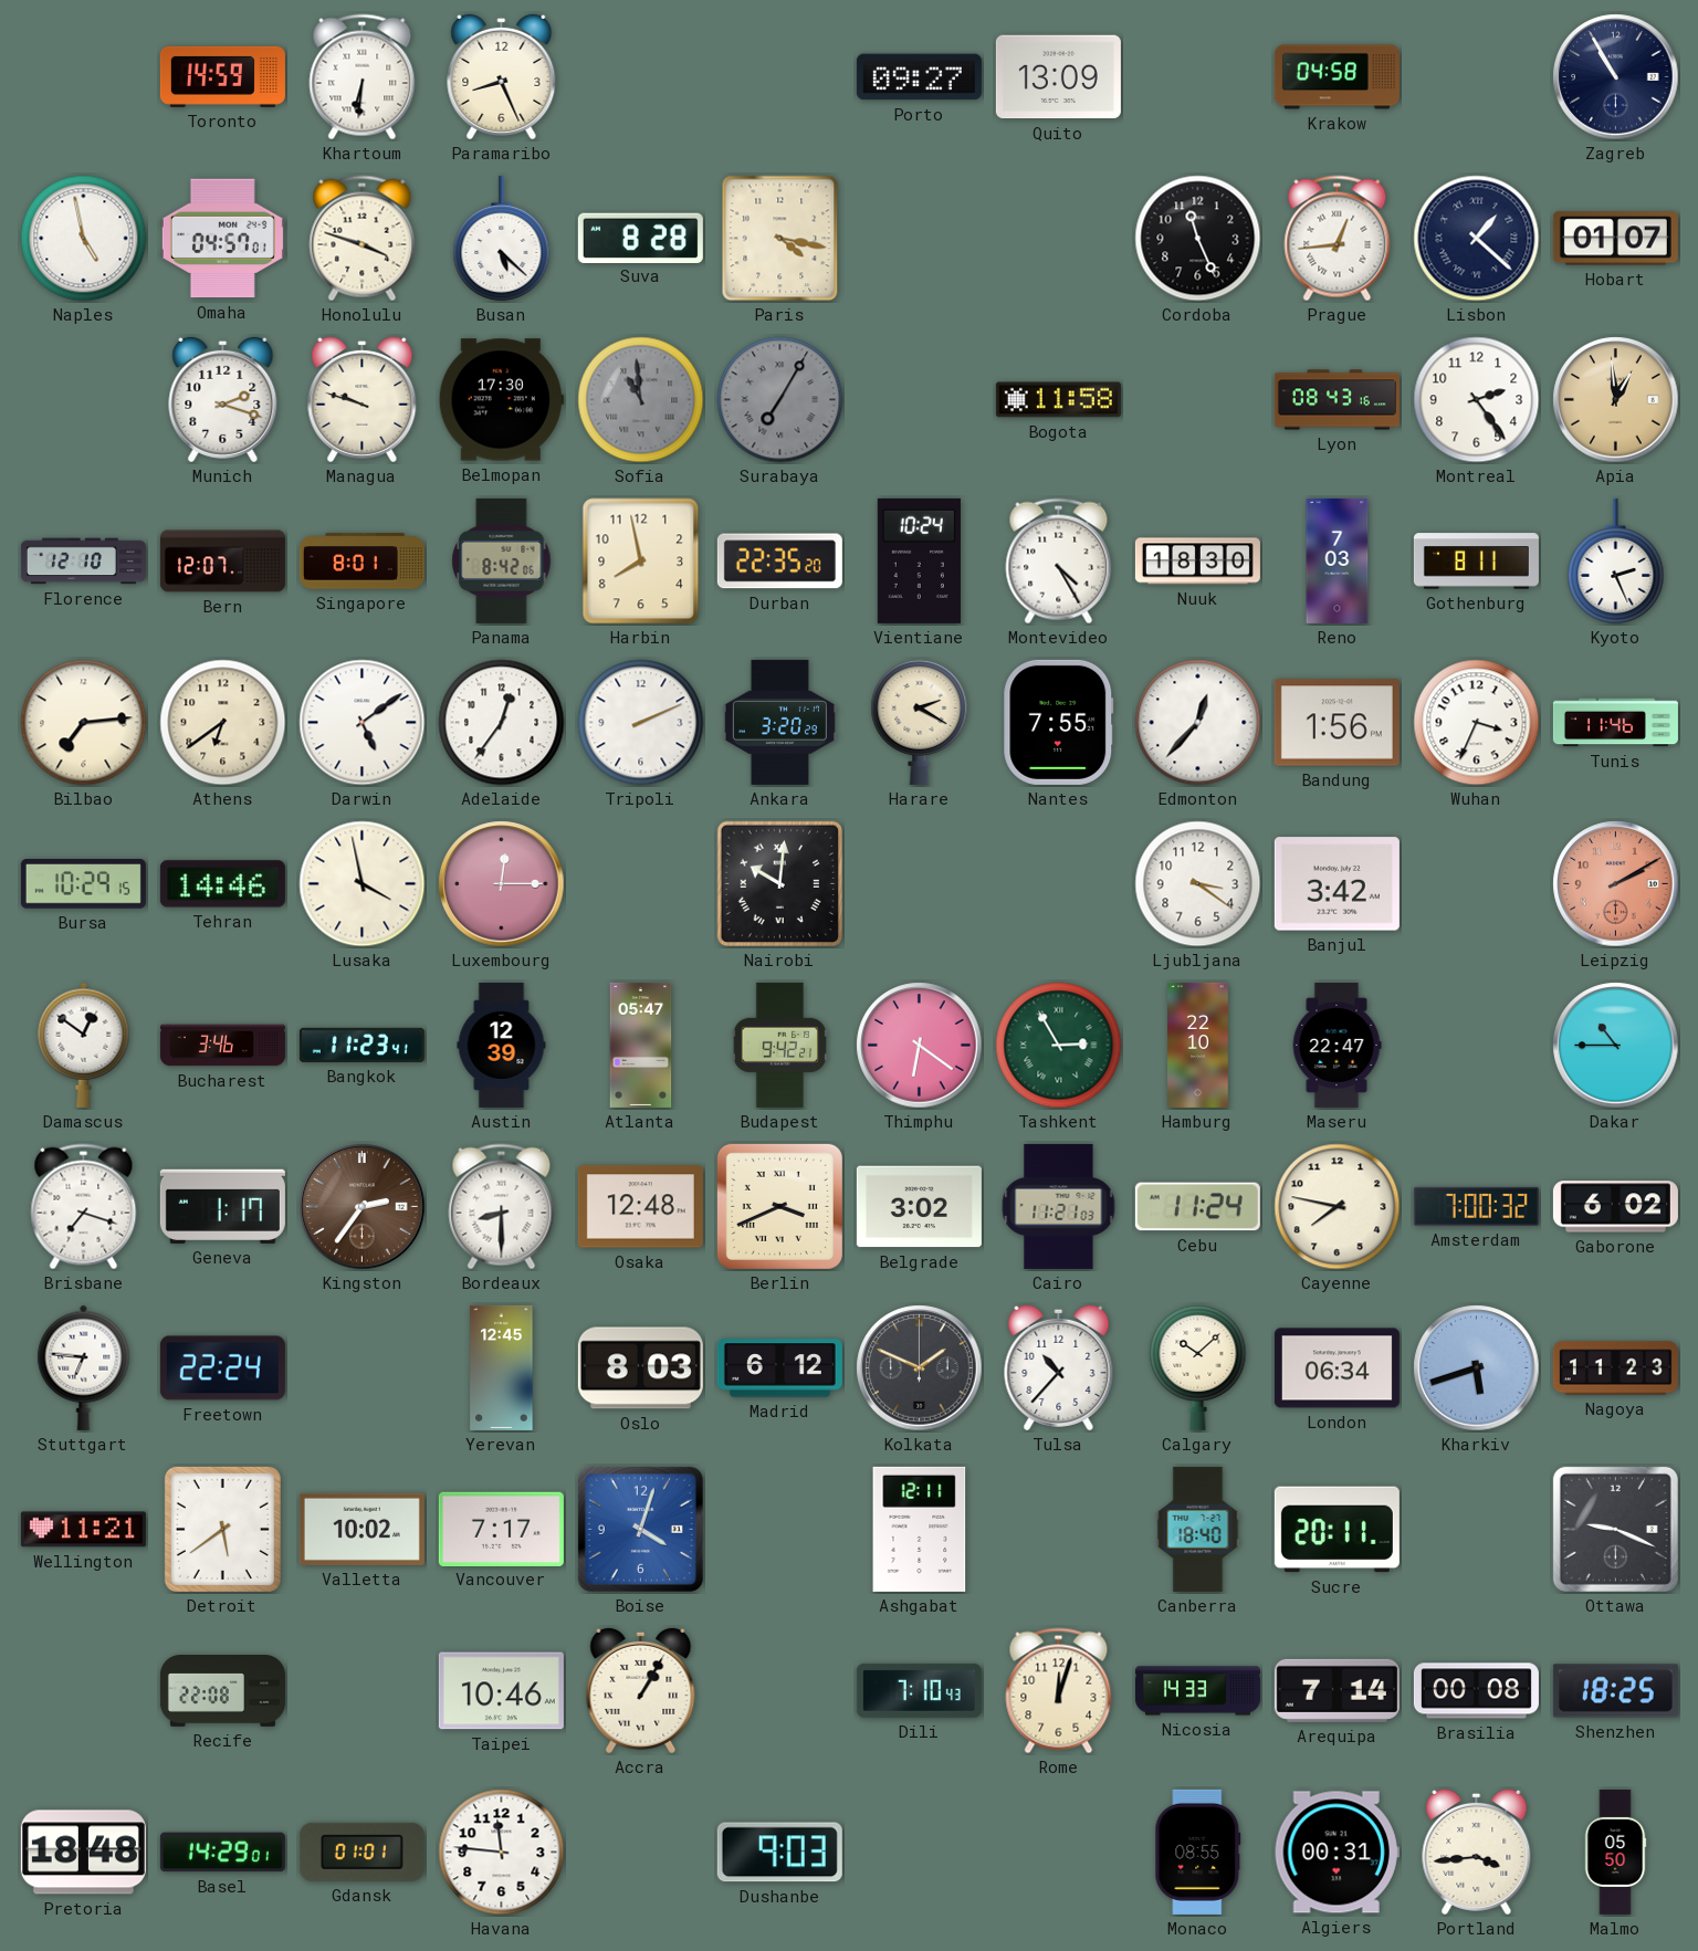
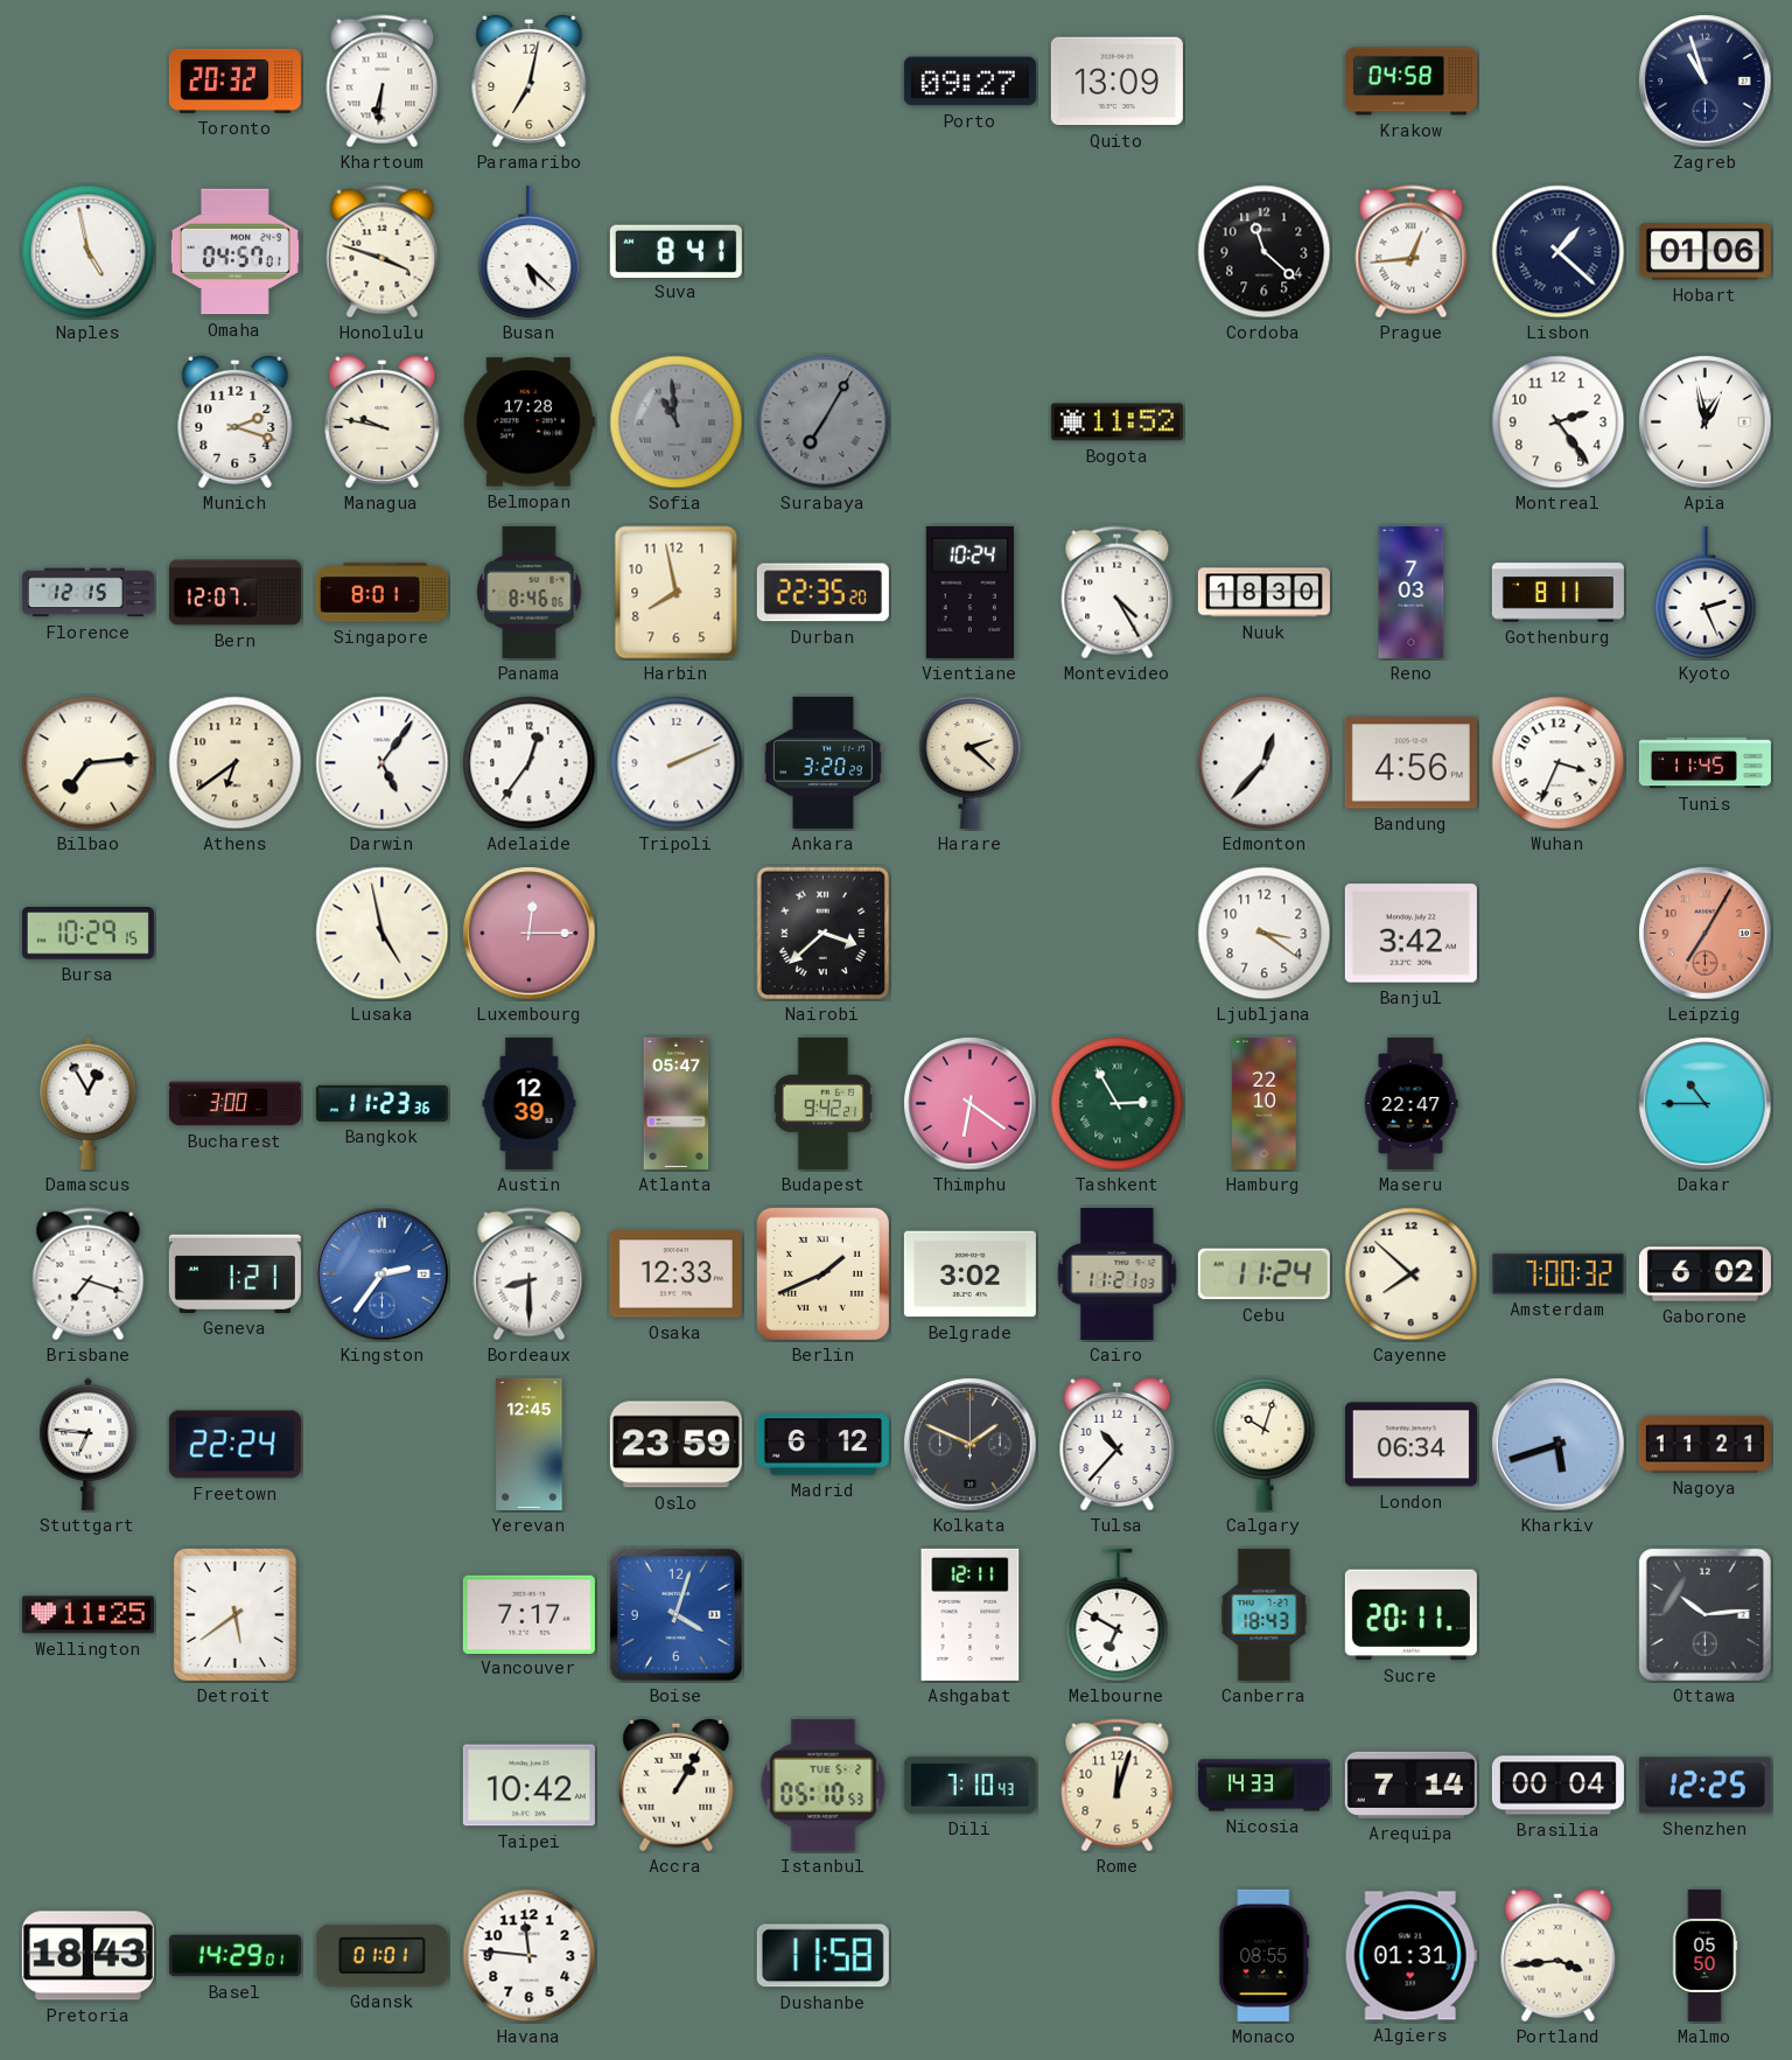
Toronto: 14:59 -> 20:32
Paramaribo: 8:26 -> 7:02
Zagreb: 10:55 -> 10:57
Suva: 8:28 -> 8:41
Paris: 4:17 -> none
Cordoba: 11:26 -> 11:22
Hobart: 01:07 -> 01:06
Managua: 9:48 -> 9:47
Belmopan: 17:30 -> 17:28
Bogota: 11:58 -> 11:52
Lyon: 08:43 -> none
Apia: 12:59 -> 12:58
Apia dial: champagne -> white
Florence: 12:10 -> 12:15
Panama: 8:42 -> 8:46
Darwin: 5:09 -> 5:06
Harare: 2:20 -> 2:22
Nantes: 7:55 -> none
Bandung: 1:56 -> 4:56
Tunis: 11:46 -> 11:45
Tehran: 14:46 -> none
Lusaka: 3:58 -> 4:58
Nairobi: 10:01 -> 3:38
Leipzig: 2:10 -> 7:05
Damascus: 12:51 -> 12:55
Bucharest: 3:46 -> 3:00
Bangkok: 11:23:41 -> 11:23:36
Geneva: 1:17 -> 1:21
Kingston dial: brown -> blue
Osaka: 12:48 -> 12:33
Berlin: 3:41 -> 1:41
Cayenne: 7:47 -> 7:52
Oslo: 8:03 -> 23:59
Calgary: 10:08 -> 10:03
Nagoya: 11:23 -> 11:21
Wellington: 11:21 -> 11:25
Valletta: 10:02 -> none
Melbourne: none -> 6:50
Canberra: 18:40 -> 18:43
Ottawa: 9:19 -> 10:14
Recife: 22:08 -> none
Taipei: 10:46 -> 10:42
Istanbul: none -> 05:10
Brasilia: 00:08 -> 00:04
Shenzhen: 18:25 -> 12:25
Pretoria: 18:48 -> 18:43
Dushanbe: 9:03 -> 11:58
Algiers: 00:31 -> 01:31
